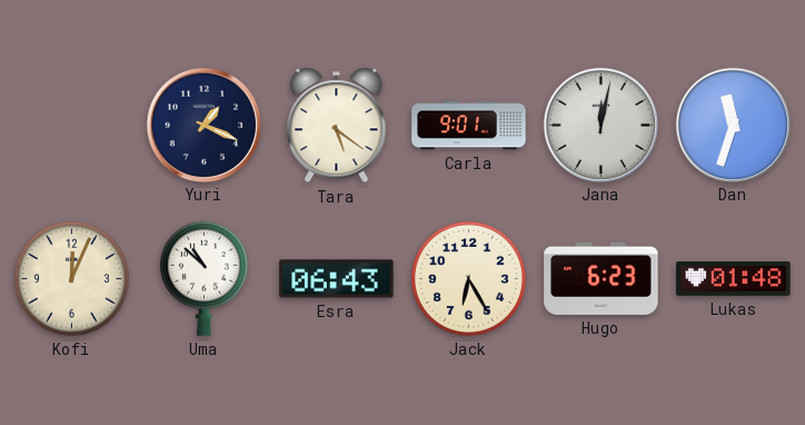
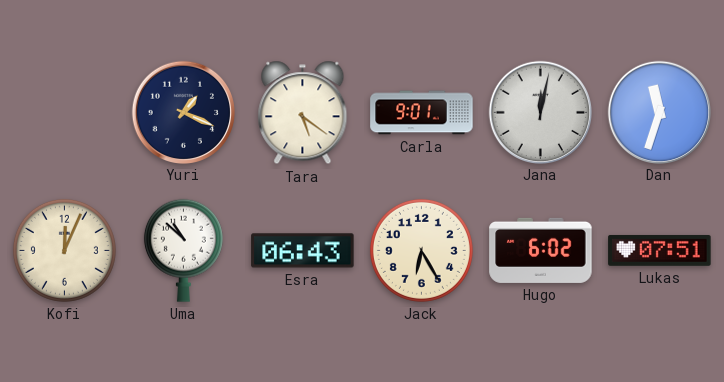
Hugo: 6:23 -> 6:02
Lukas: 01:48 -> 07:51
